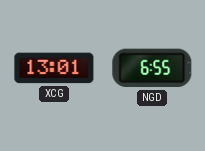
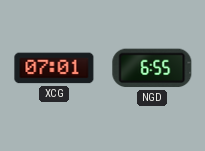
XCG: 13:01 -> 07:01
